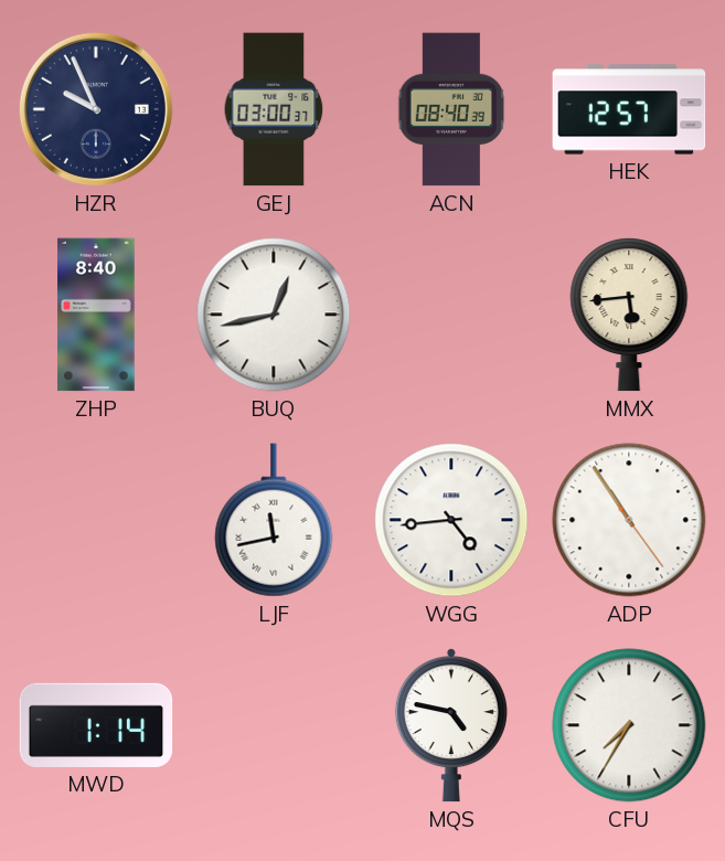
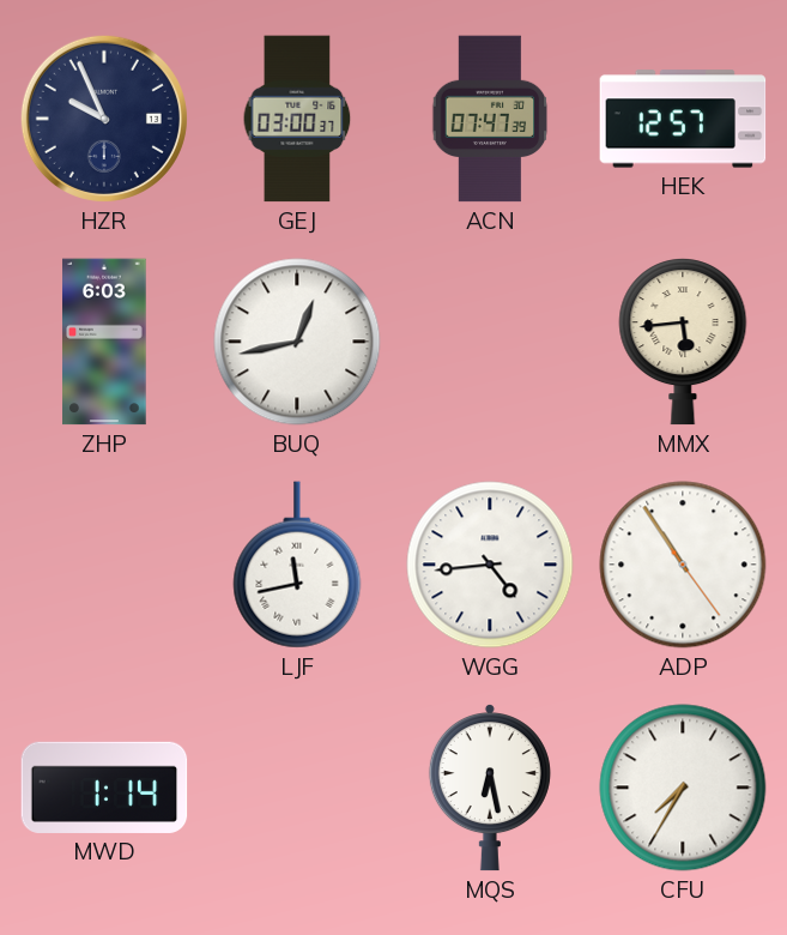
ACN: 08:40 -> 07:47
ZHP: 8:40 -> 6:03
MQS: 4:47 -> 6:28
